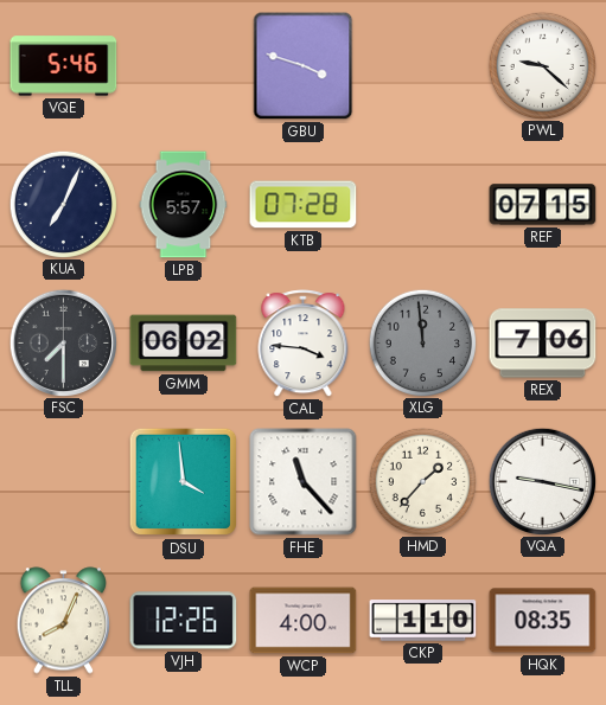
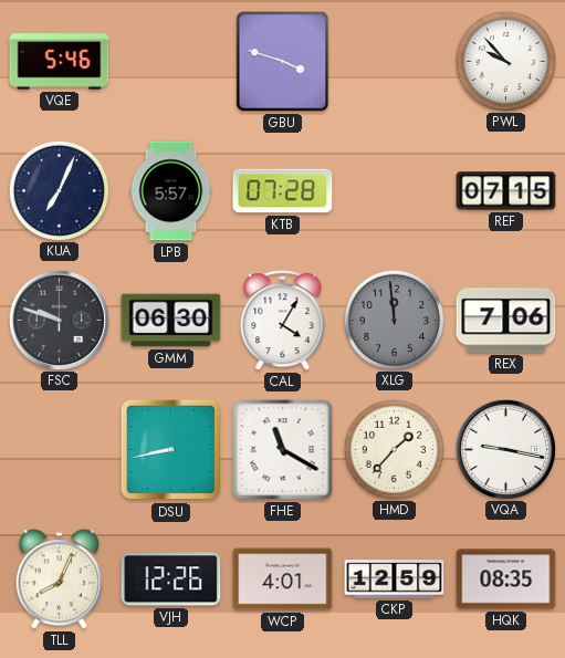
PWL: 9:22 -> 9:53
FSC: 7:30 -> 9:48
GMM: 06:02 -> 06:30
CAL: 3:46 -> 4:05
DSU: 3:59 -> 8:43
FHE: 11:23 -> 11:20
WCP: 4:00 -> 4:01
CKP: 1:10 -> 12:59
